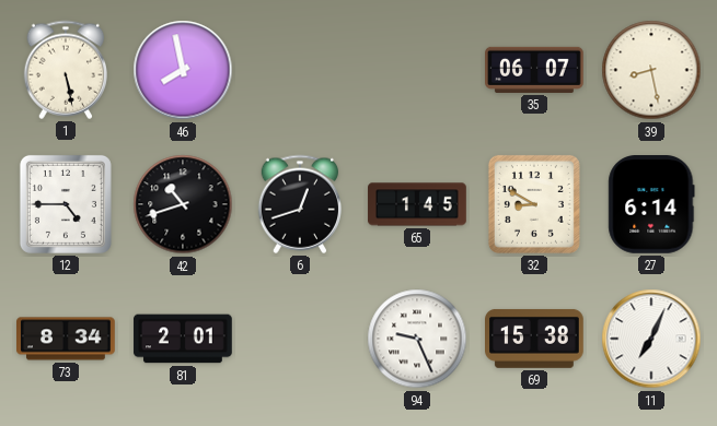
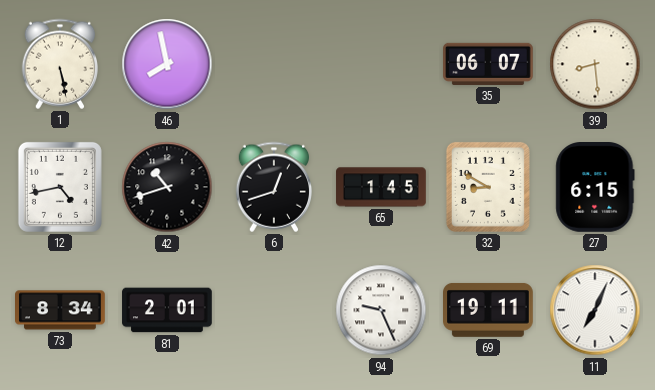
39: 8:28 -> 8:29
12: 4:45 -> 4:43
27: 6:14 -> 6:15
69: 15:38 -> 19:11
